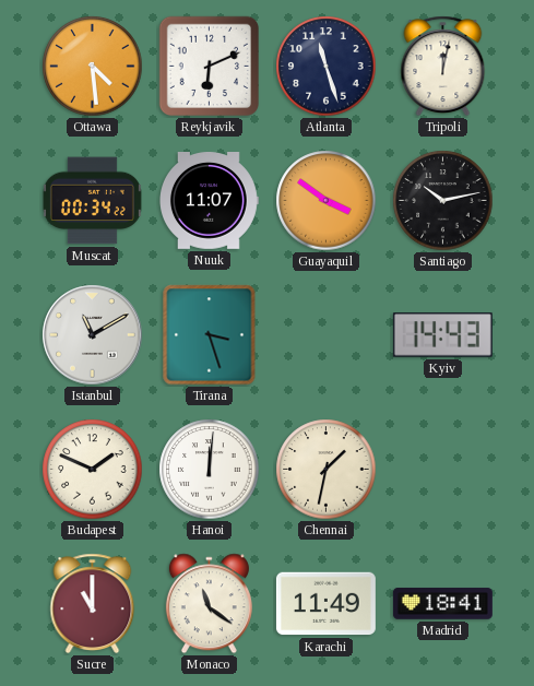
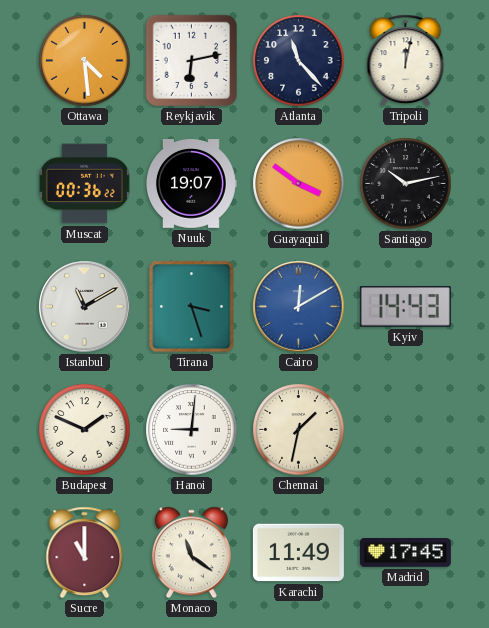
Reykjavik: 6:11 -> 6:13
Atlanta: 11:27 -> 11:23
Muscat: 00:34 -> 00:36
Nuuk: 11:07 -> 19:07
Cairo: none -> 12:10
Hanoi: 12:01 -> 9:01
Madrid: 18:41 -> 17:45
